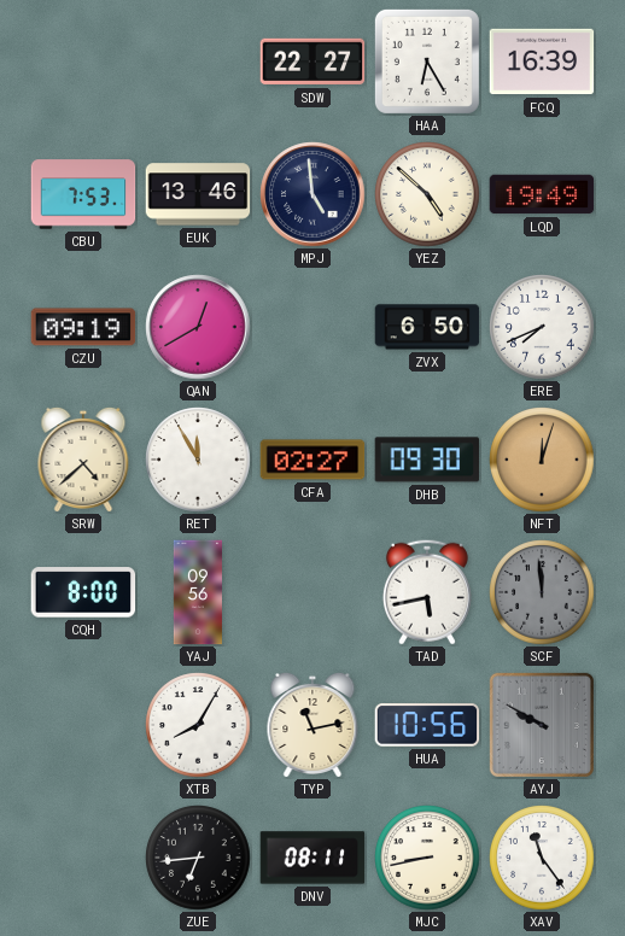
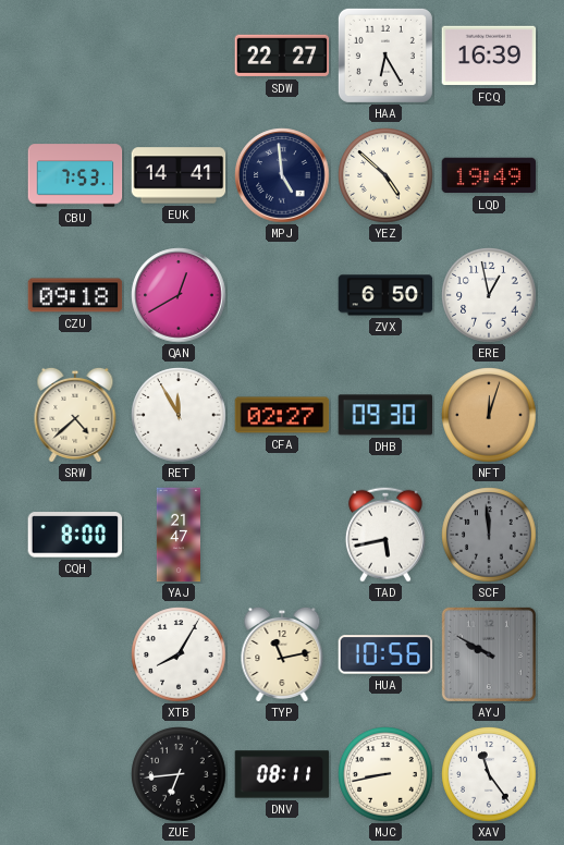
EUK: 13:46 -> 14:41
CZU: 09:19 -> 09:18
ERE: 7:41 -> 12:58
YAJ: 09:56 -> 21:47
